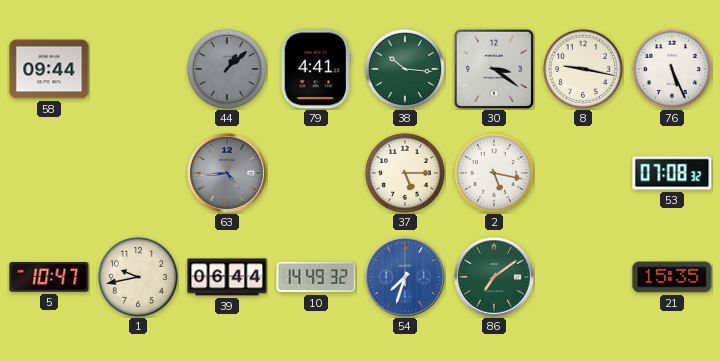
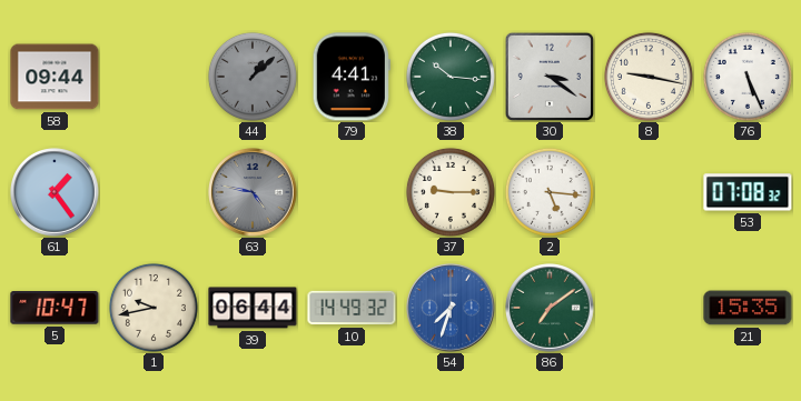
61: none -> 1:24
63: 4:44 -> 4:47
37: 5:15 -> 9:15
2: 5:17 -> 5:16
